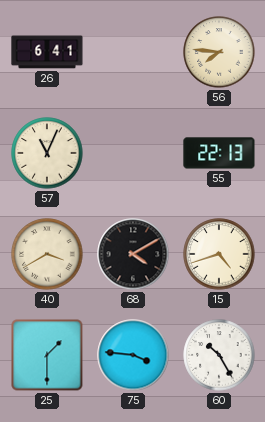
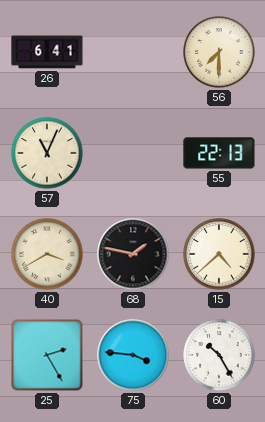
56: 7:46 -> 7:30
68: 4:10 -> 1:47
15: 4:42 -> 4:38
25: 1:30 -> 2:25
